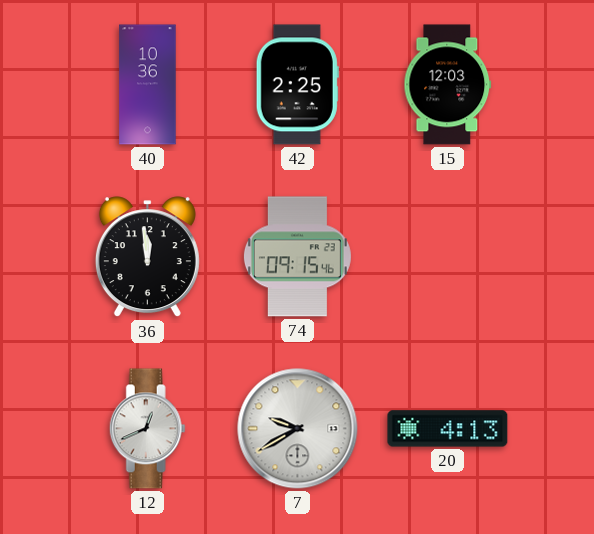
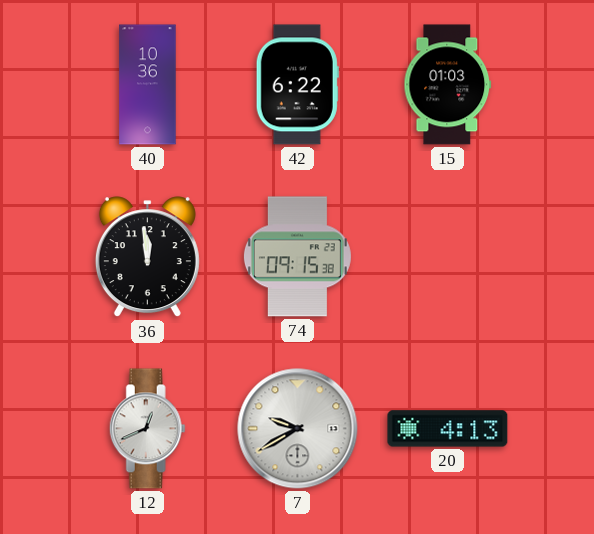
42: 2:25 -> 6:22
15: 12:03 -> 01:03
74: 09:15:46 -> 09:15:38
